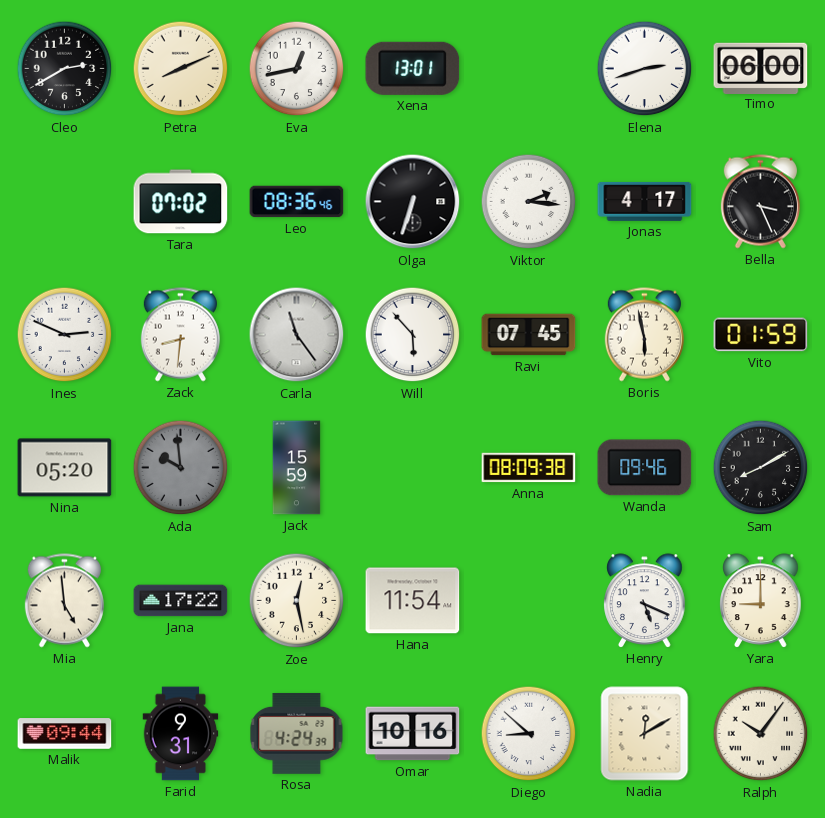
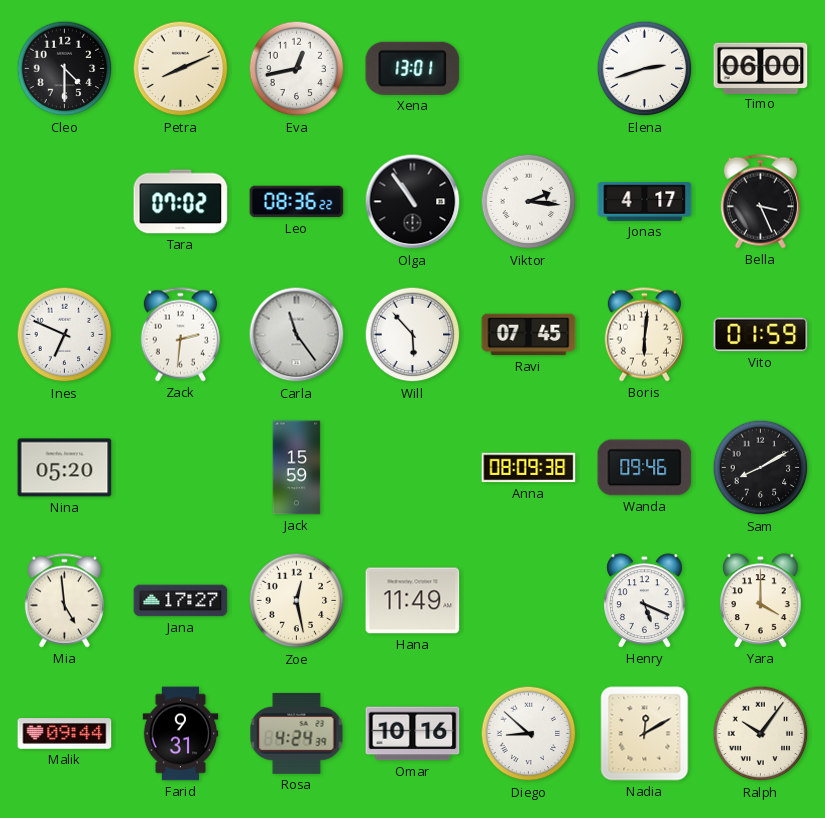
Cleo: 2:40 -> 4:30
Leo: 08:36:46 -> 08:36:22
Olga: 6:33 -> 10:54
Ines: 2:49 -> 6:49
Zack: 8:31 -> 2:31
Boris: 5:58 -> 6:01
Ada: 9:59 -> none
Jana: 17:22 -> 17:27
Hana: 11:54 -> 11:49
Yara: 9:00 -> 4:00
